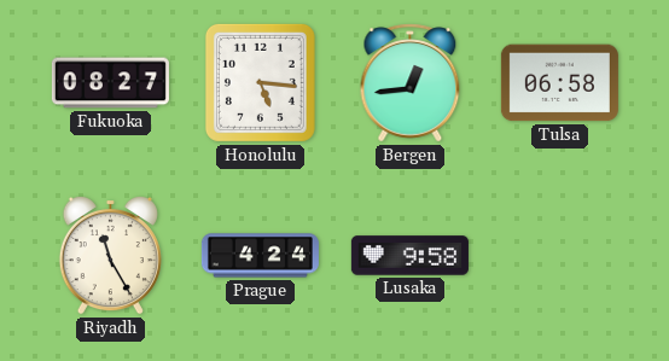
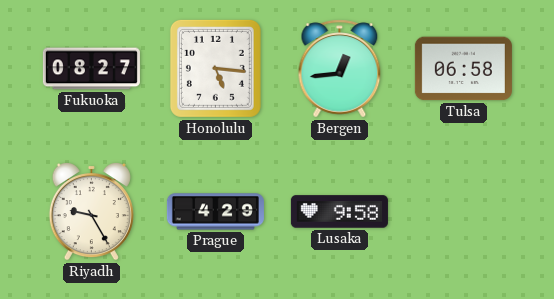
Riyadh: 11:25 -> 9:25
Prague: 4:24 -> 4:29
